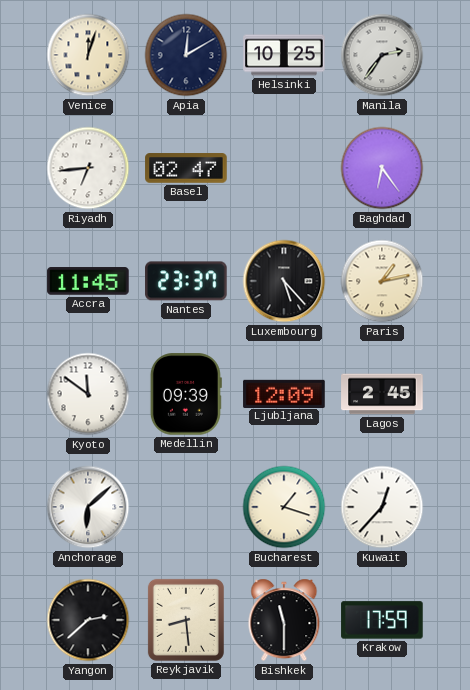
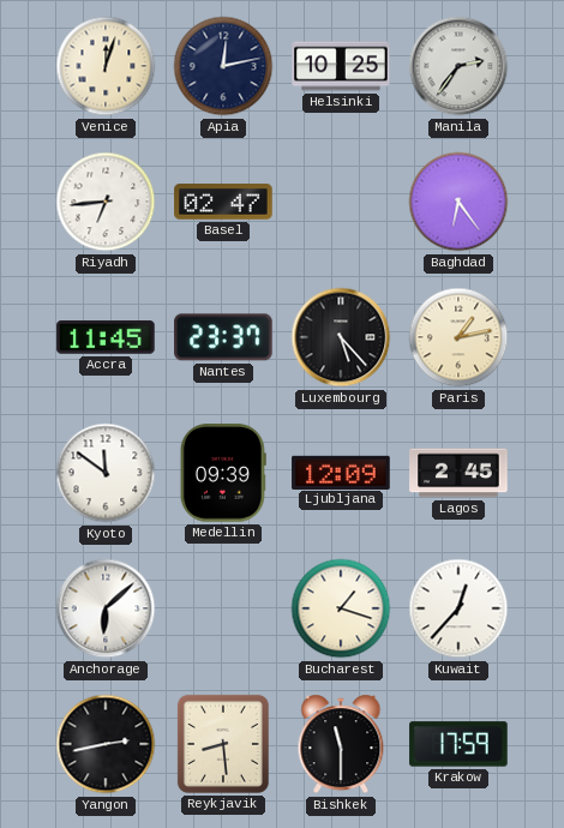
Apia: 12:10 -> 12:13
Yangon: 2:38 -> 2:43
